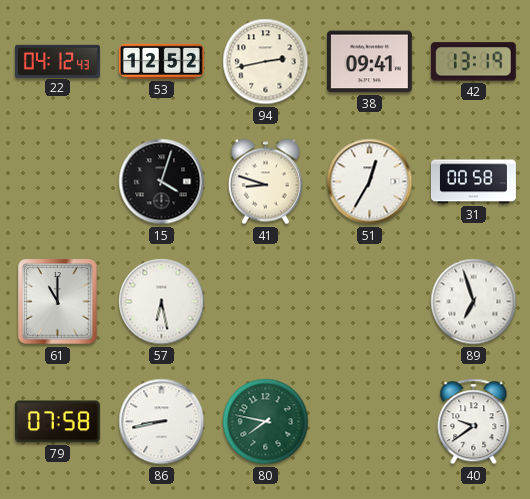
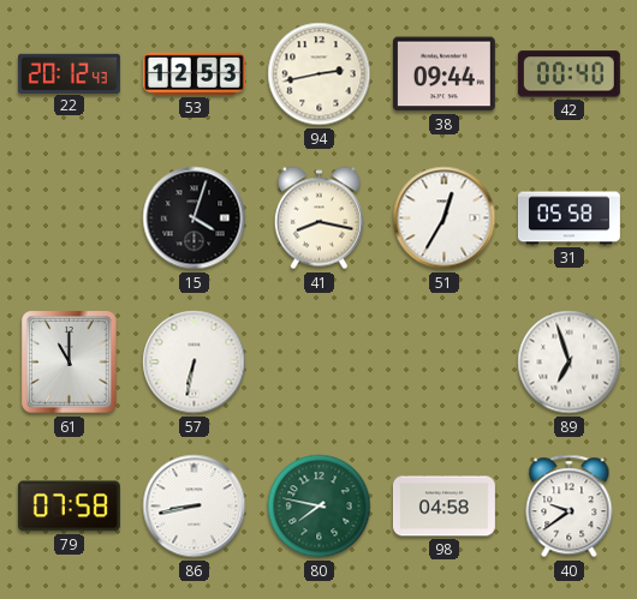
22: 04:12 -> 20:12
53: 12:52 -> 12:53
38: 09:41 -> 09:44
42: 13:19 -> 00:40
41: 8:48 -> 8:17
31: 00:58 -> 05:58
57: 6:28 -> 6:32
98: none -> 04:58
